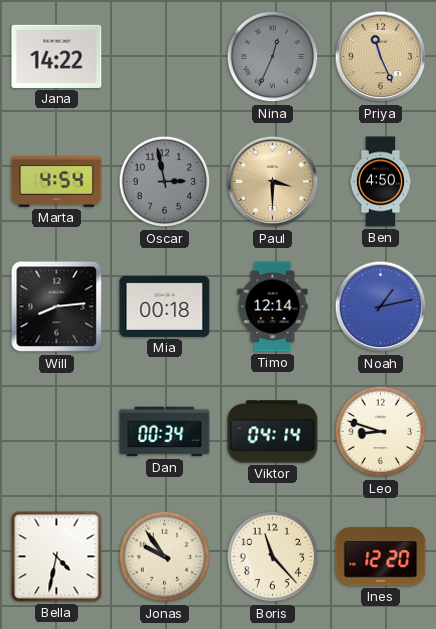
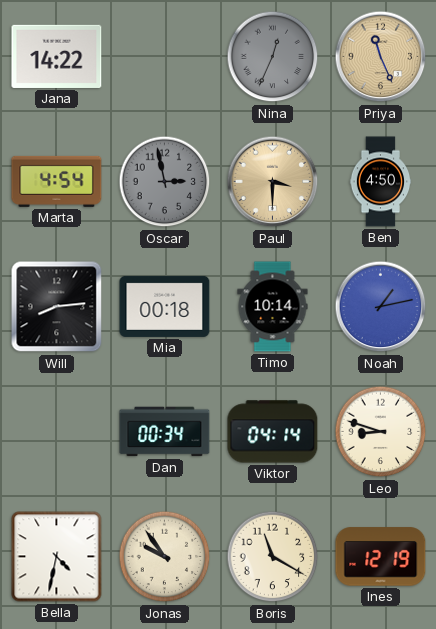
Timo: 12:14 -> 10:14
Boris: 11:23 -> 11:20
Ines: 12:20 -> 12:19
